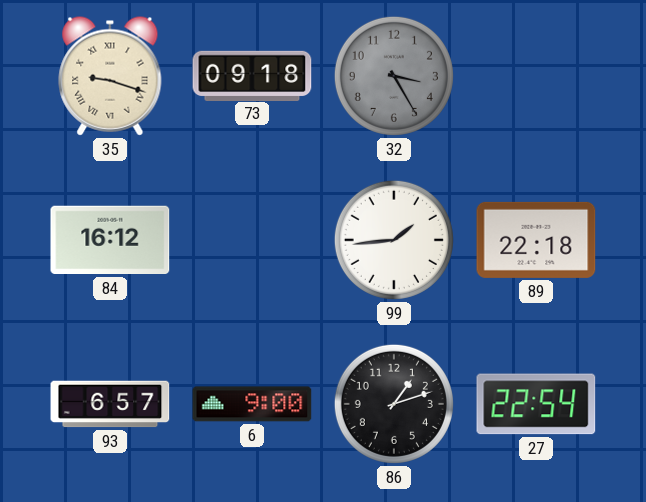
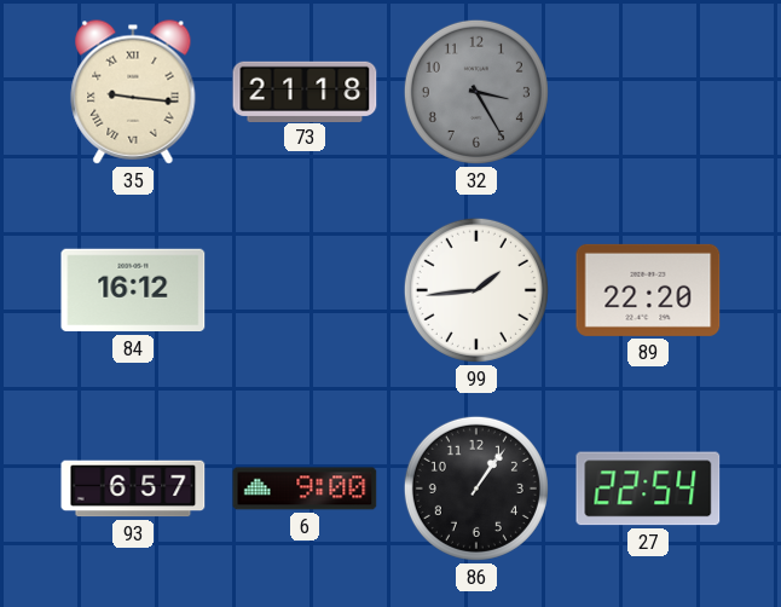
35: 9:18 -> 9:16
73: 09:18 -> 21:18
89: 22:18 -> 22:20
86: 1:12 -> 1:06
